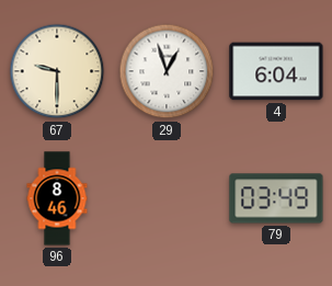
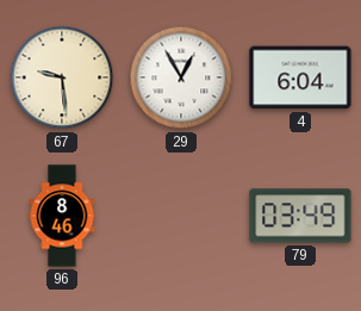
67: 9:30 -> 9:29
29: 12:57 -> 12:55
